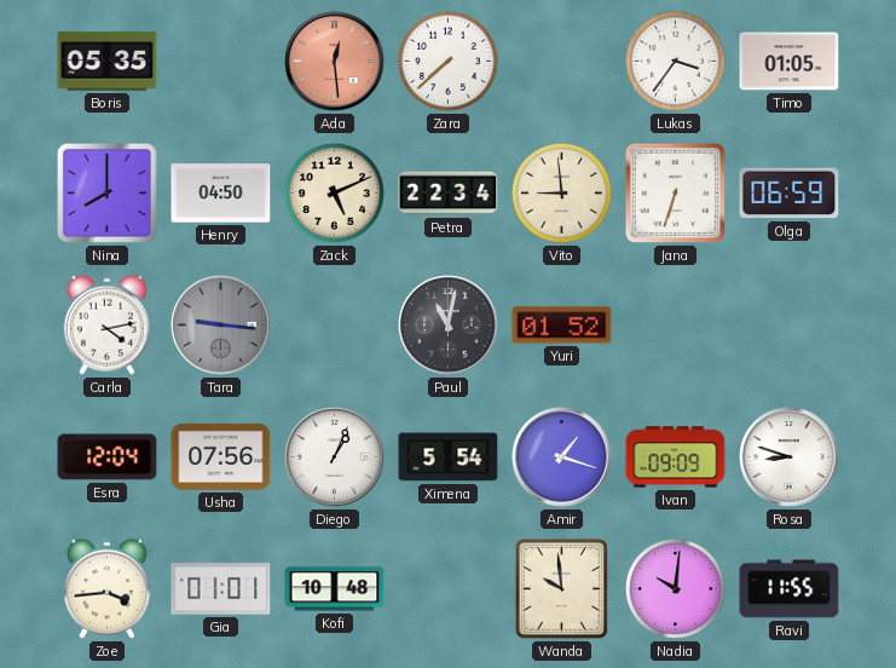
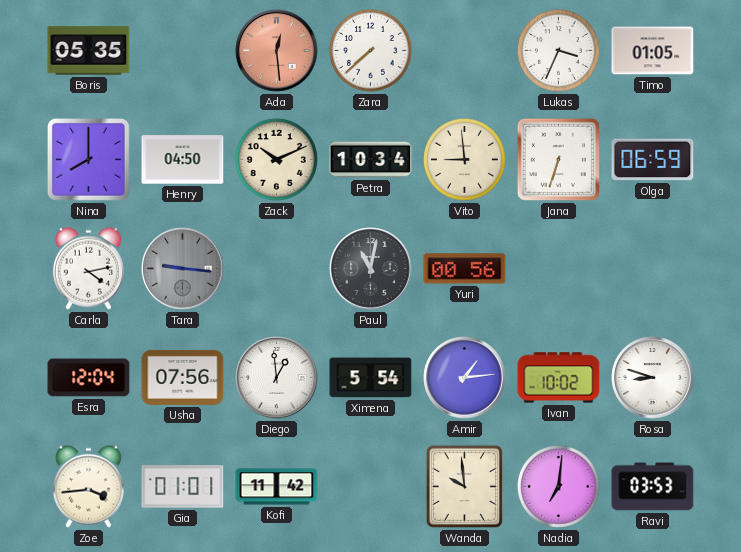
Lukas: 3:36 -> 3:34
Zack: 5:11 -> 10:11
Petra: 22:34 -> 10:34
Yuri: 01:52 -> 00:56
Diego: 1:04 -> 12:59
Amir: 1:18 -> 1:14
Ivan: 09:09 -> 10:02
Kofi: 10:48 -> 11:42
Nadia: 10:01 -> 7:01
Ravi: 11:55 -> 03:53
